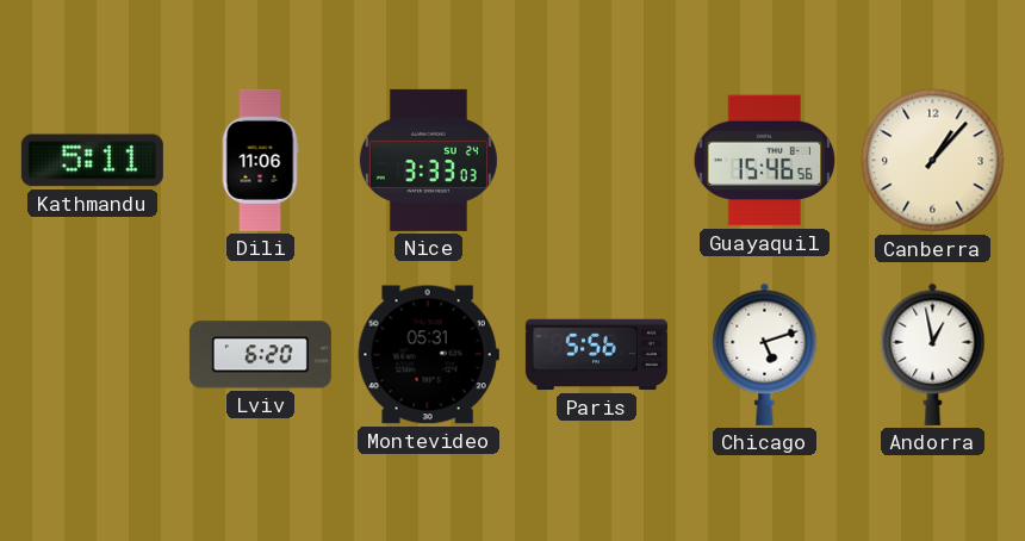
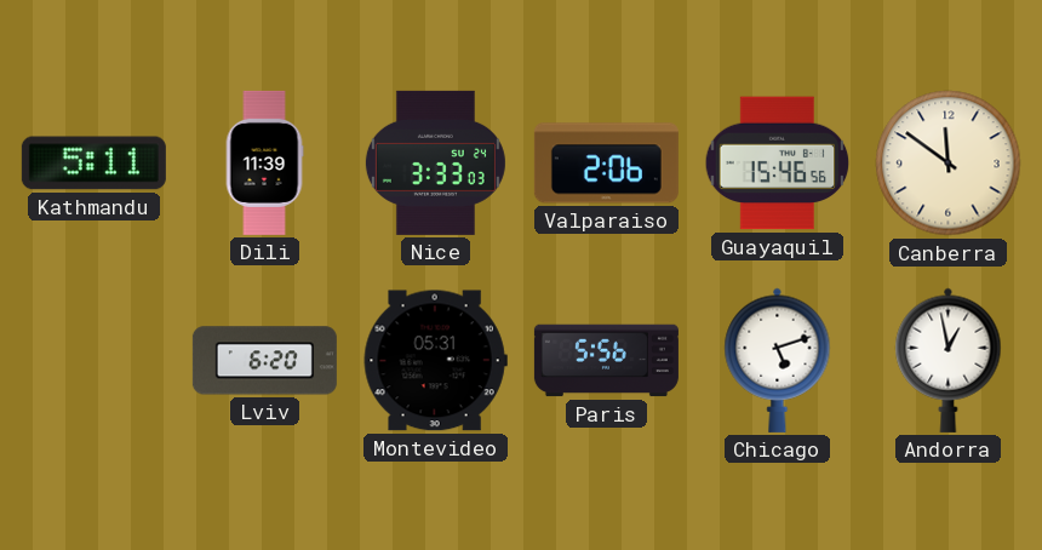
Dili: 11:06 -> 11:39
Valparaiso: none -> 2:06
Canberra: 1:07 -> 11:51
